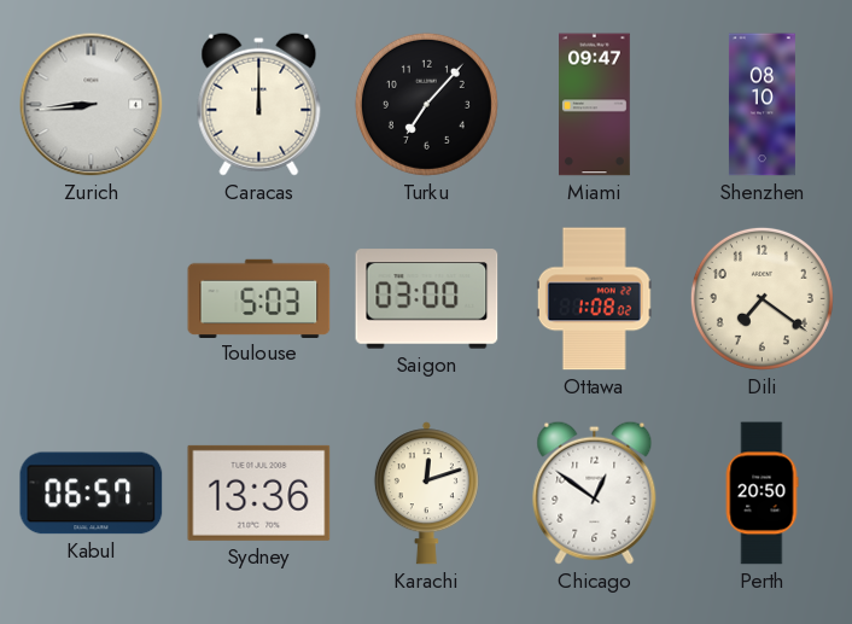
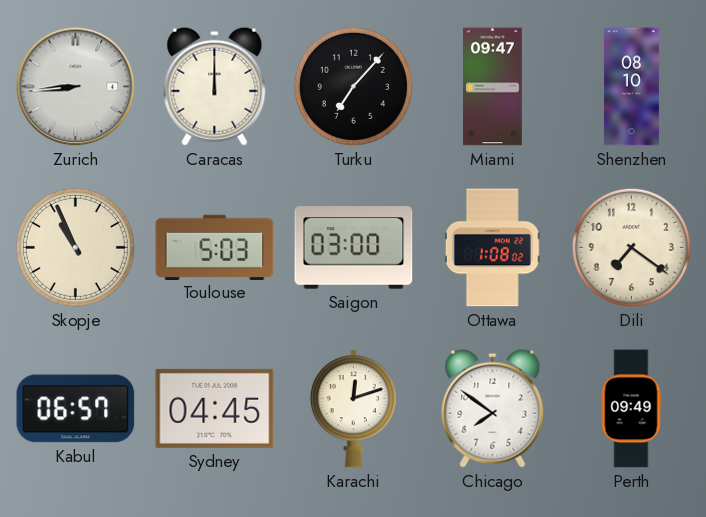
Skopje: none -> 10:56
Sydney: 13:36 -> 04:45
Chicago: 12:51 -> 7:51
Perth: 20:50 -> 09:49
